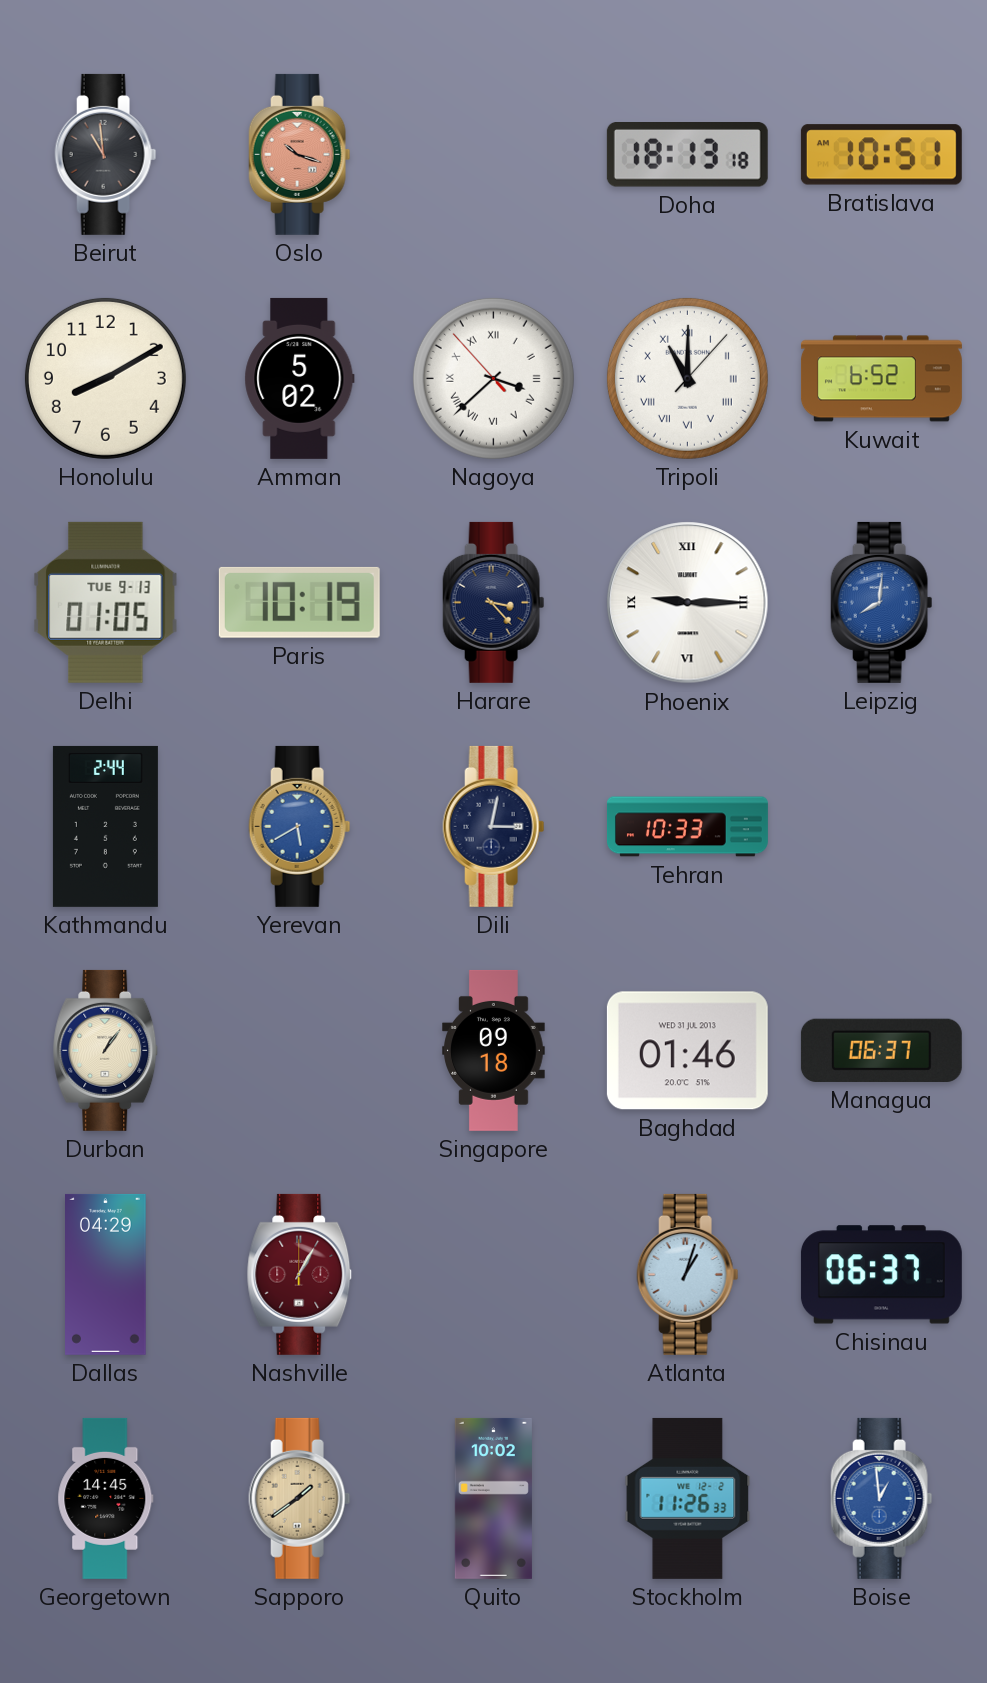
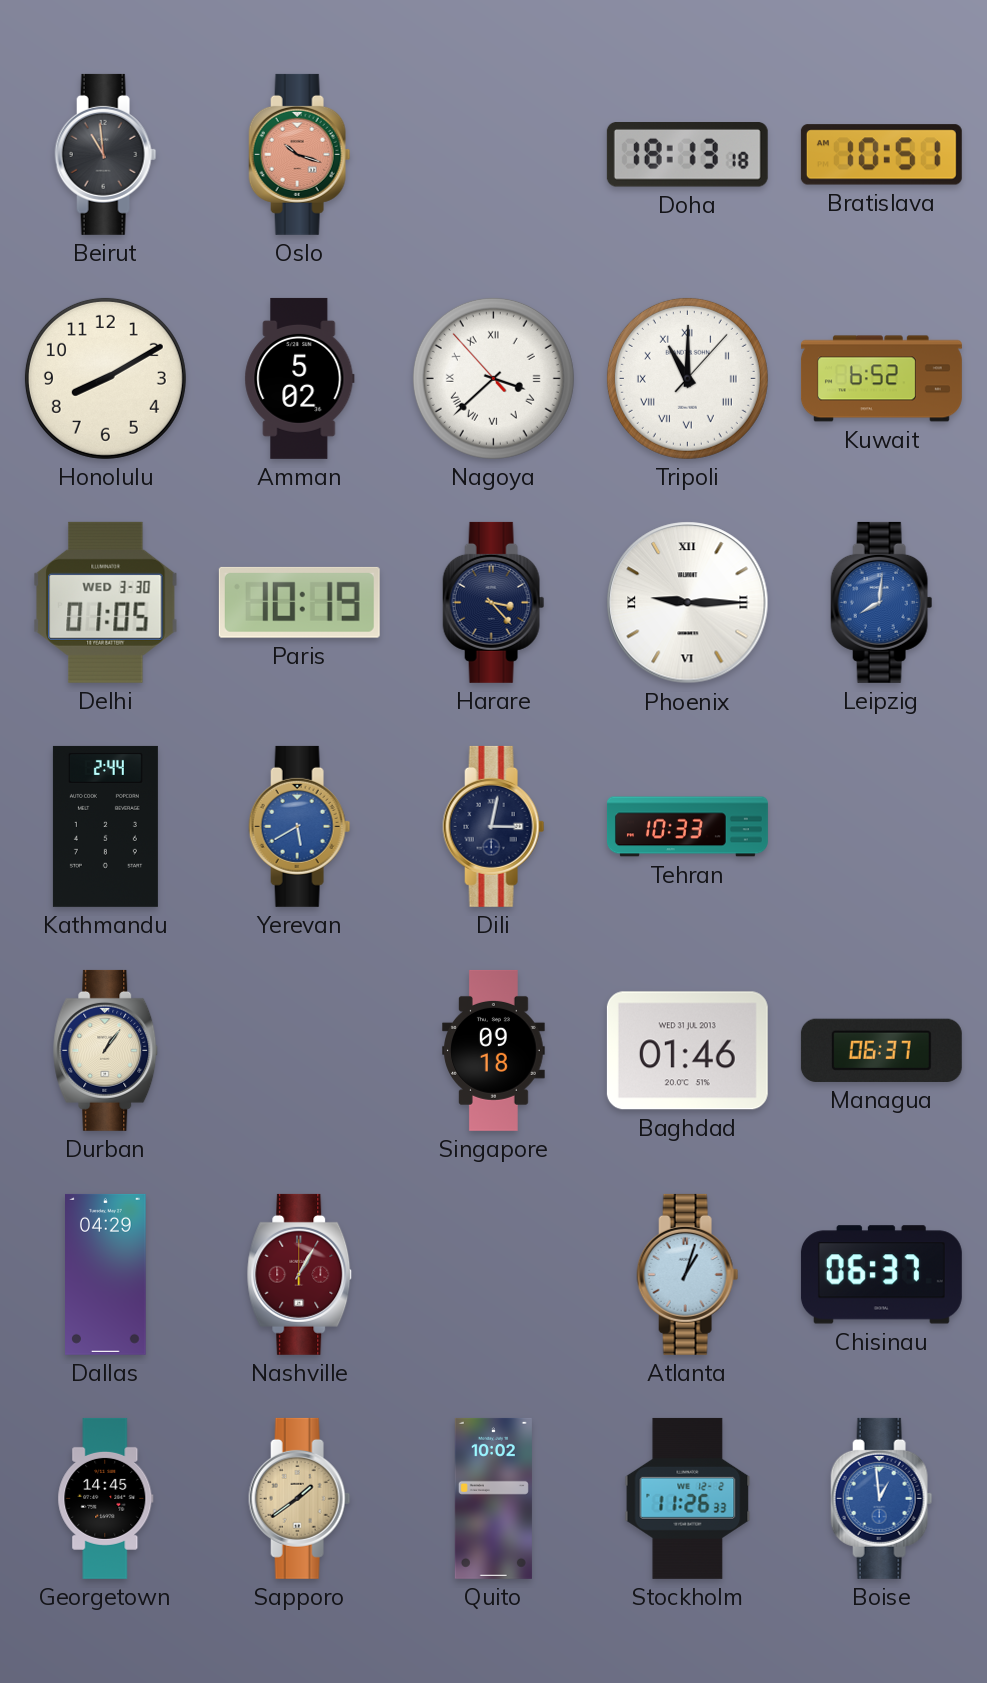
Delhi date: TUE 9-13 -> WED 3-30
